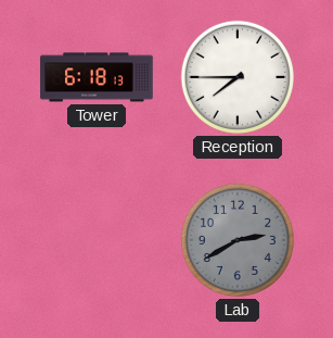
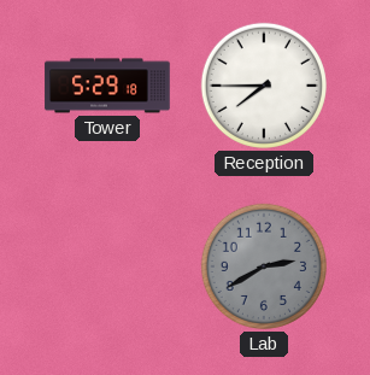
Tower: 6:18 -> 5:29
